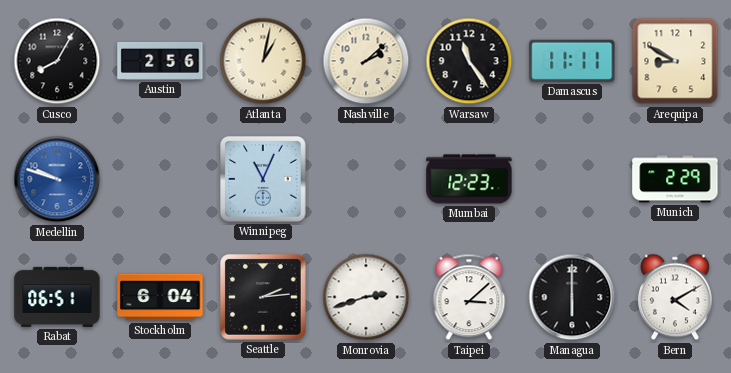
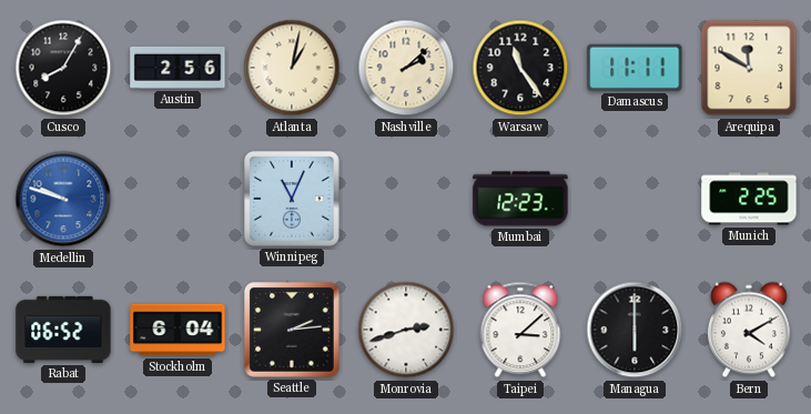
Arequipa: 8:50 -> 11:50
Munich: 2:29 -> 2:25
Rabat: 06:51 -> 06:52
